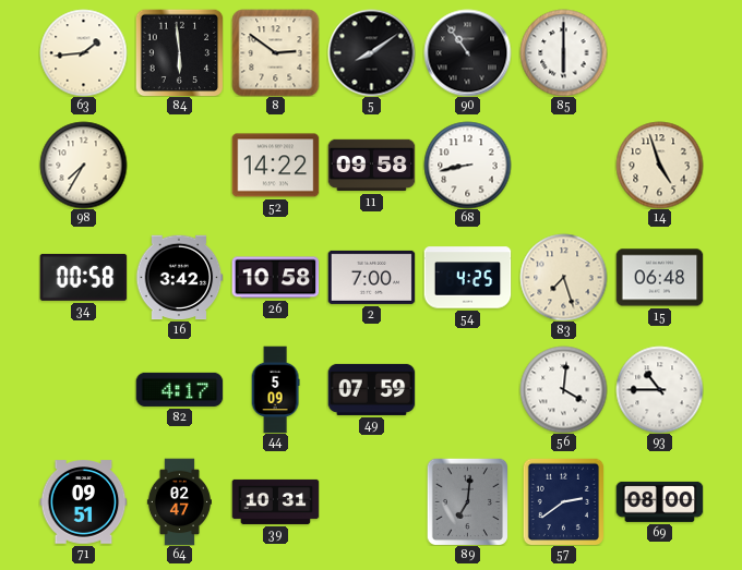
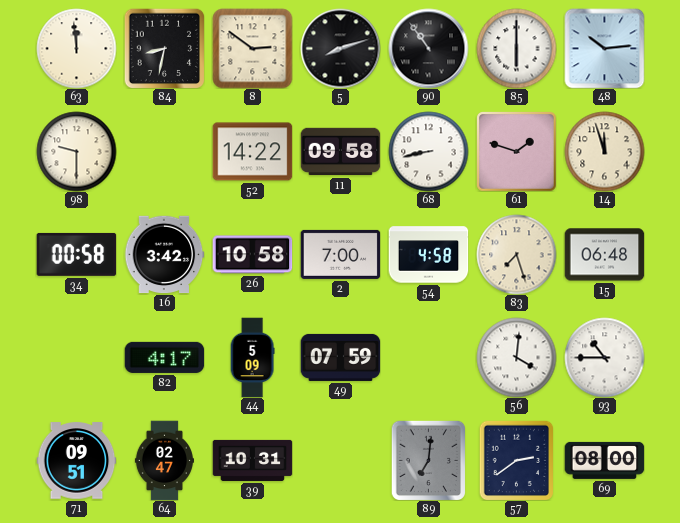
63: 1:44 -> 11:59
84: 5:59 -> 8:32
5: 8:09 -> 8:12
48: none -> 10:14
98: 7:35 -> 9:30
61: none -> 1:48
14: 4:57 -> 11:57
54: 4:25 -> 4:58
